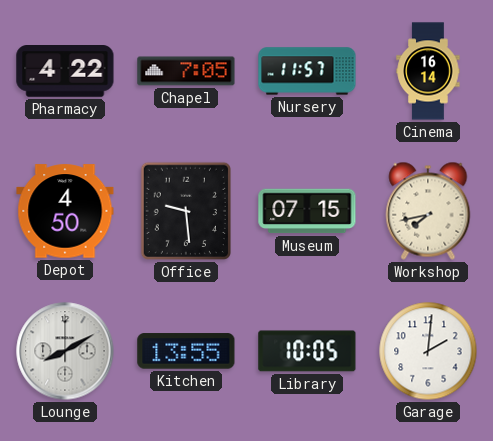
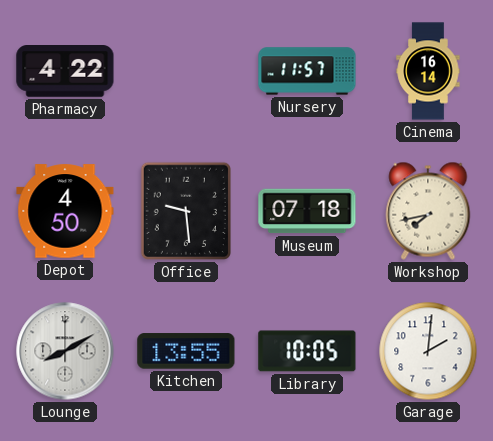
Chapel: 7:05 -> none
Museum: 07:15 -> 07:18
